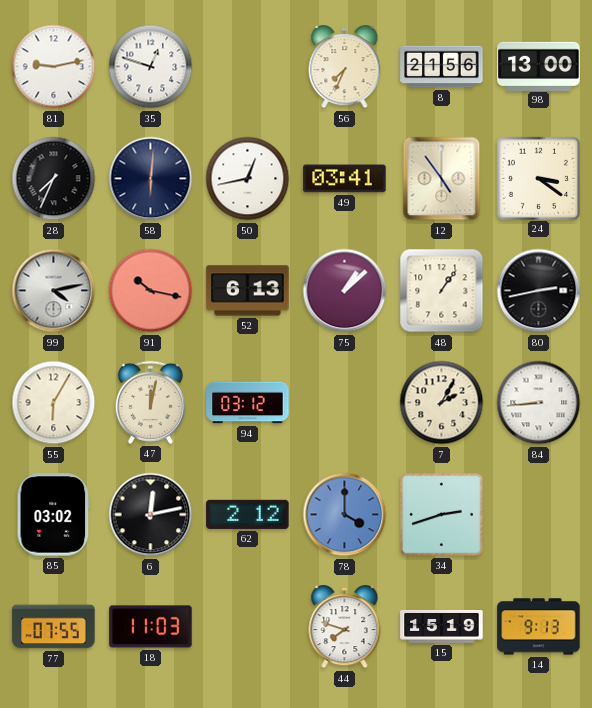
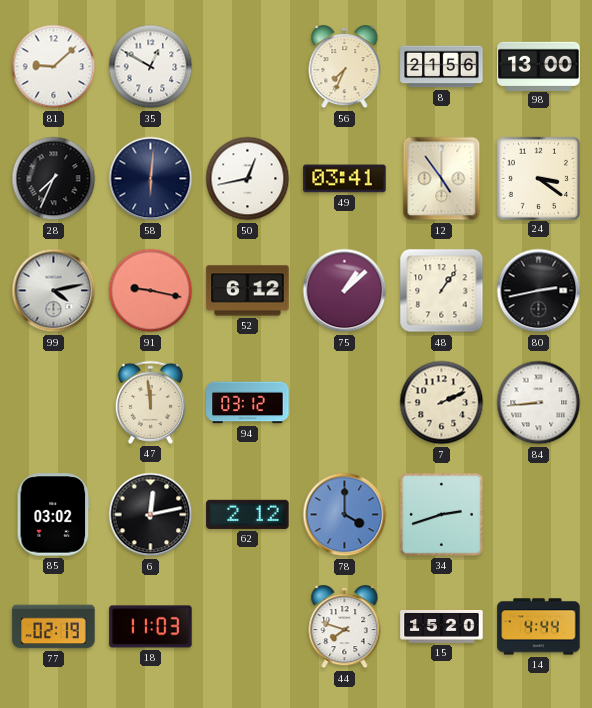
81: 9:13 -> 9:08
35: 12:48 -> 12:50
91: 10:17 -> 9:17
52: 6:13 -> 6:12
55: 6:05 -> none
47: 12:02 -> 11:59
7: 2:05 -> 2:11
77: 07:55 -> 02:19
15: 15:19 -> 15:20
14: 9:13 -> 4:44
